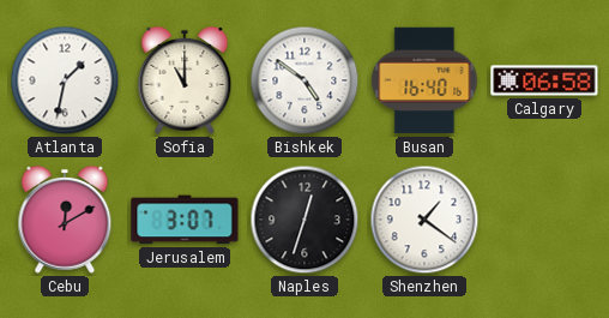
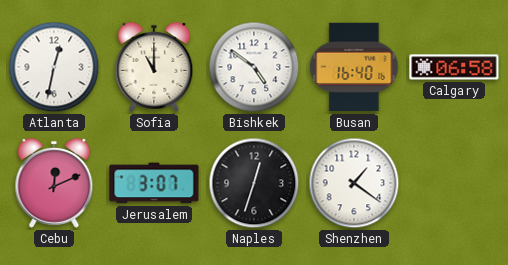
Atlanta: 1:32 -> 12:32
Cebu: 12:10 -> 12:11
